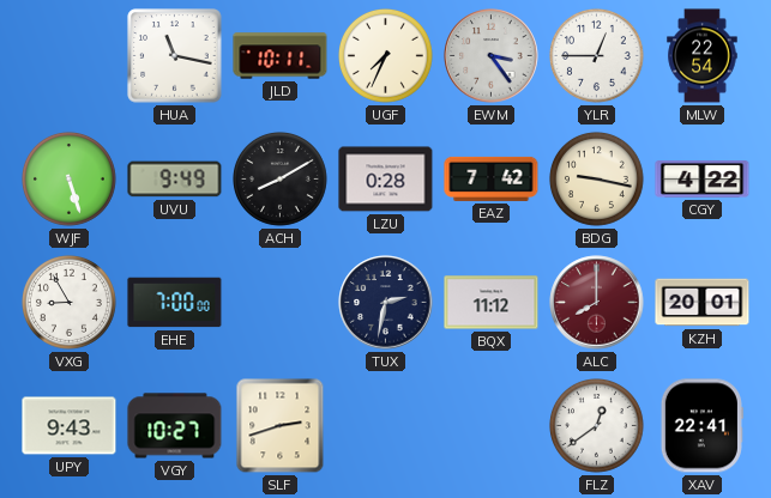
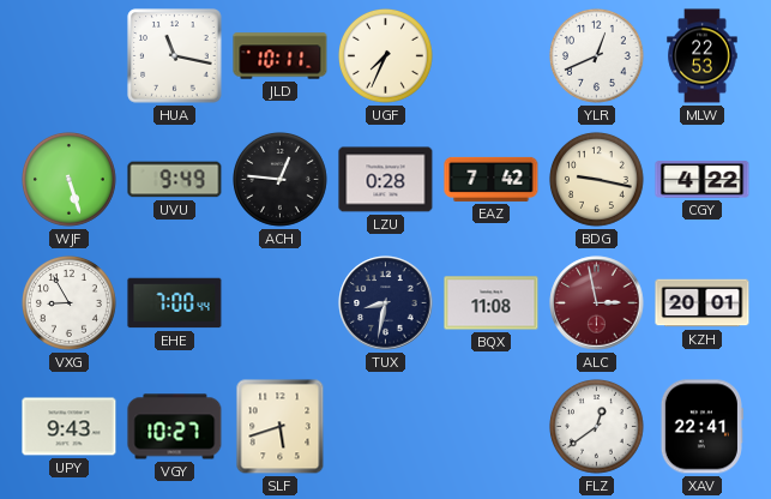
EWM: 3:24 -> none
YLR: 12:45 -> 12:41
MLW: 22:54 -> 22:53
ACH: 8:10 -> 12:46
EHE: 7:00:00 -> 7:00:44
TUX: 2:32 -> 8:32
BQX: 11:12 -> 11:08
ALC: 8:00 -> 2:58
SLF: 2:42 -> 5:42
